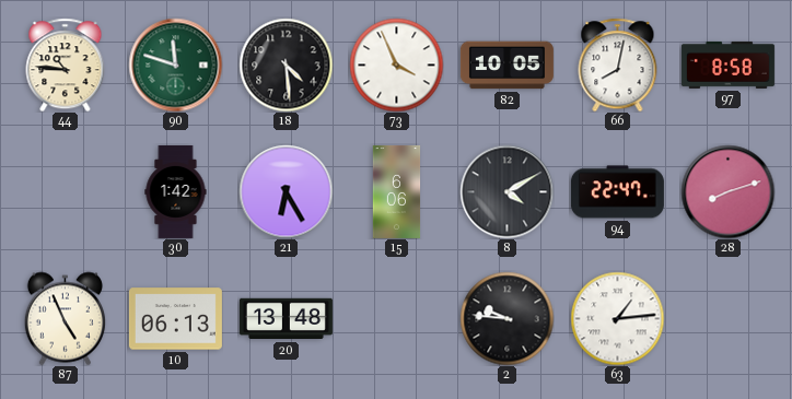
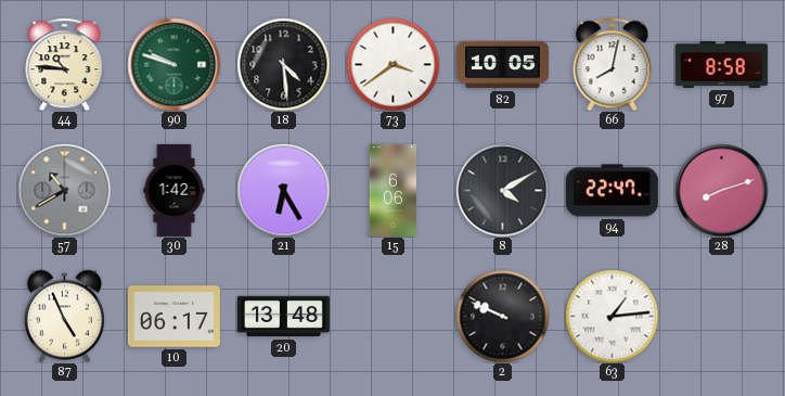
90: 11:48 -> 9:48
73: 3:56 -> 3:39
57: none -> 10:40
10: 06:13 -> 06:17
2: 9:46 -> 9:49
